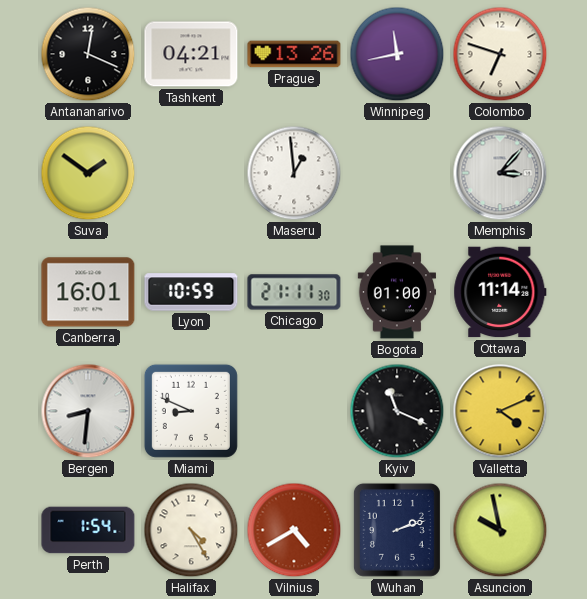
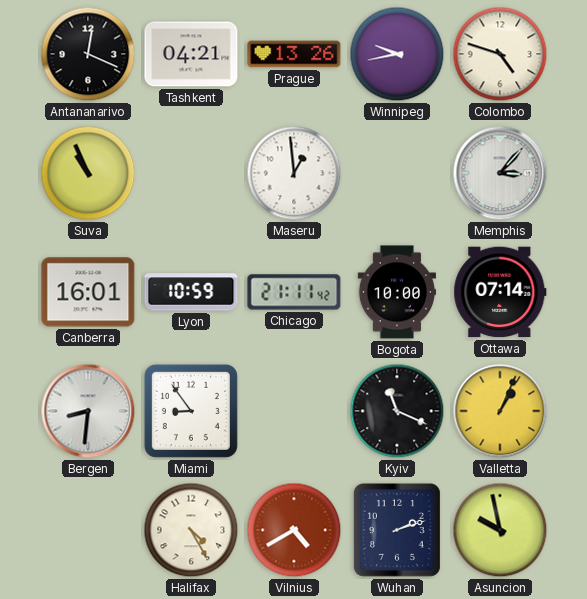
Winnipeg: 11:43 -> 9:43
Colombo: 6:48 -> 4:48
Suva: 1:51 -> 10:56
Chicago: 21:11:30 -> 21:11:42
Bogota: 01:00 -> 10:00
Ottawa: 11:14 -> 07:14
Miami: 8:49 -> 8:54
Valletta: 4:11 -> 1:04
Perth: 1:54 -> none
